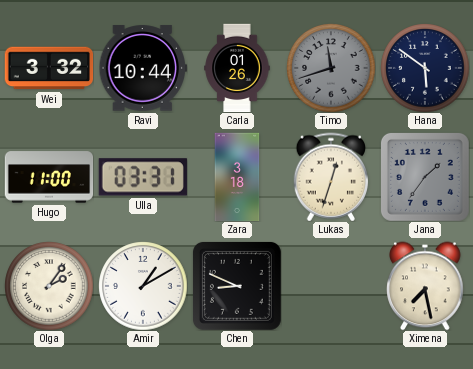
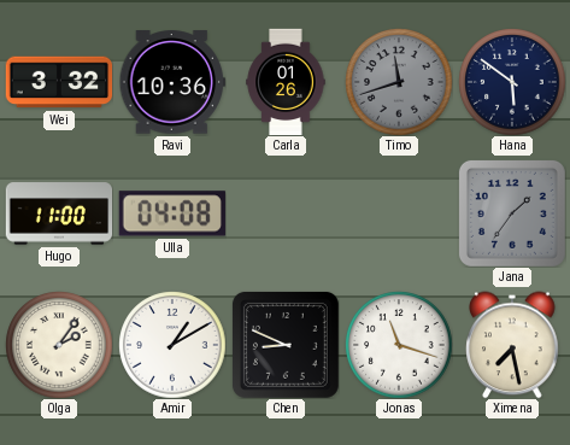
Ravi: 10:44 -> 10:36
Ulla: 03:31 -> 04:08
Zara: 3:18 -> none
Lukas: 12:33 -> none
Jonas: none -> 11:18
